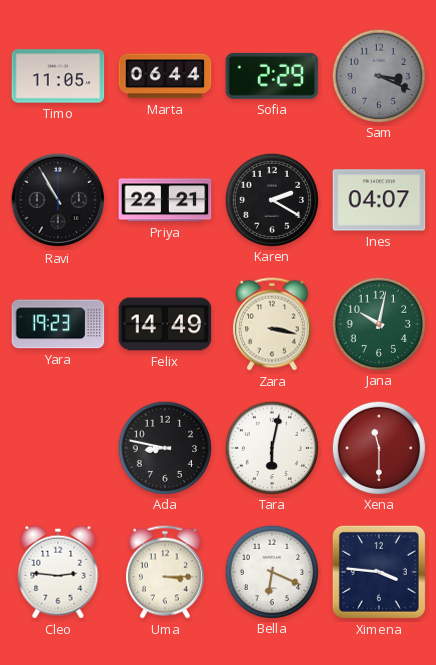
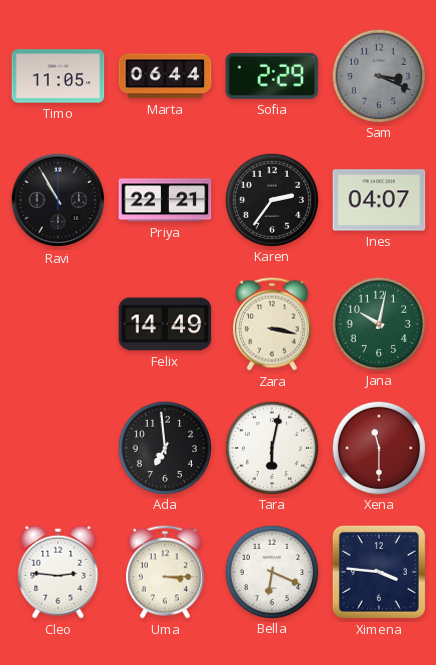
Karen: 2:20 -> 2:36
Yara: 19:23 -> none
Ada: 8:47 -> 6:59
